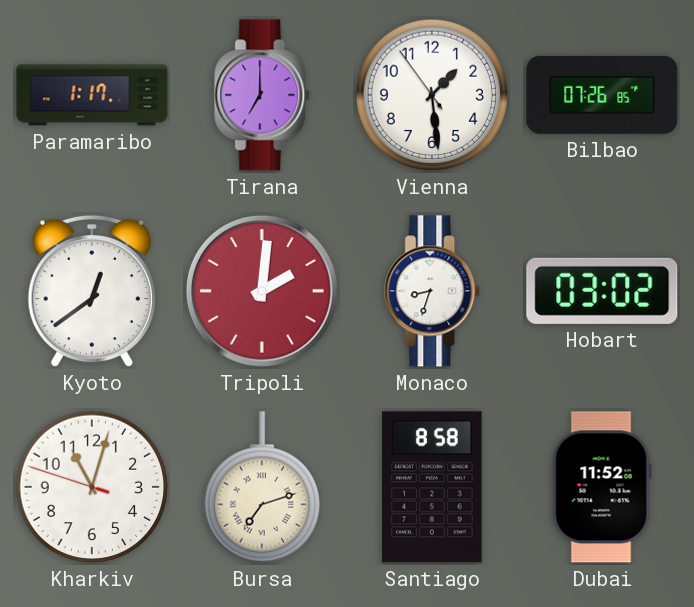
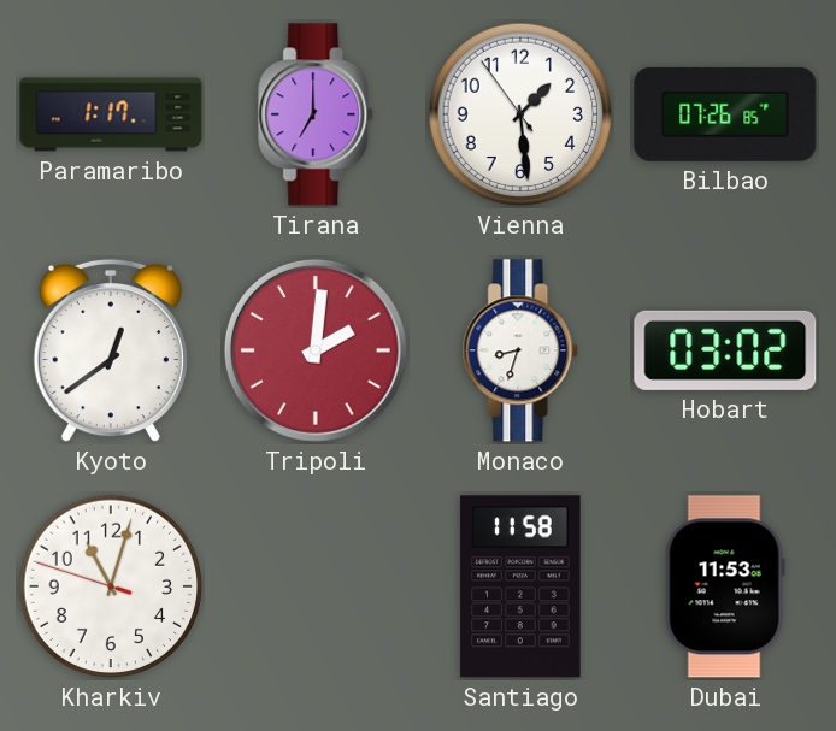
Bursa: 7:12 -> none
Santiago: 8:58 -> 11:58
Dubai: 11:52 -> 11:53
